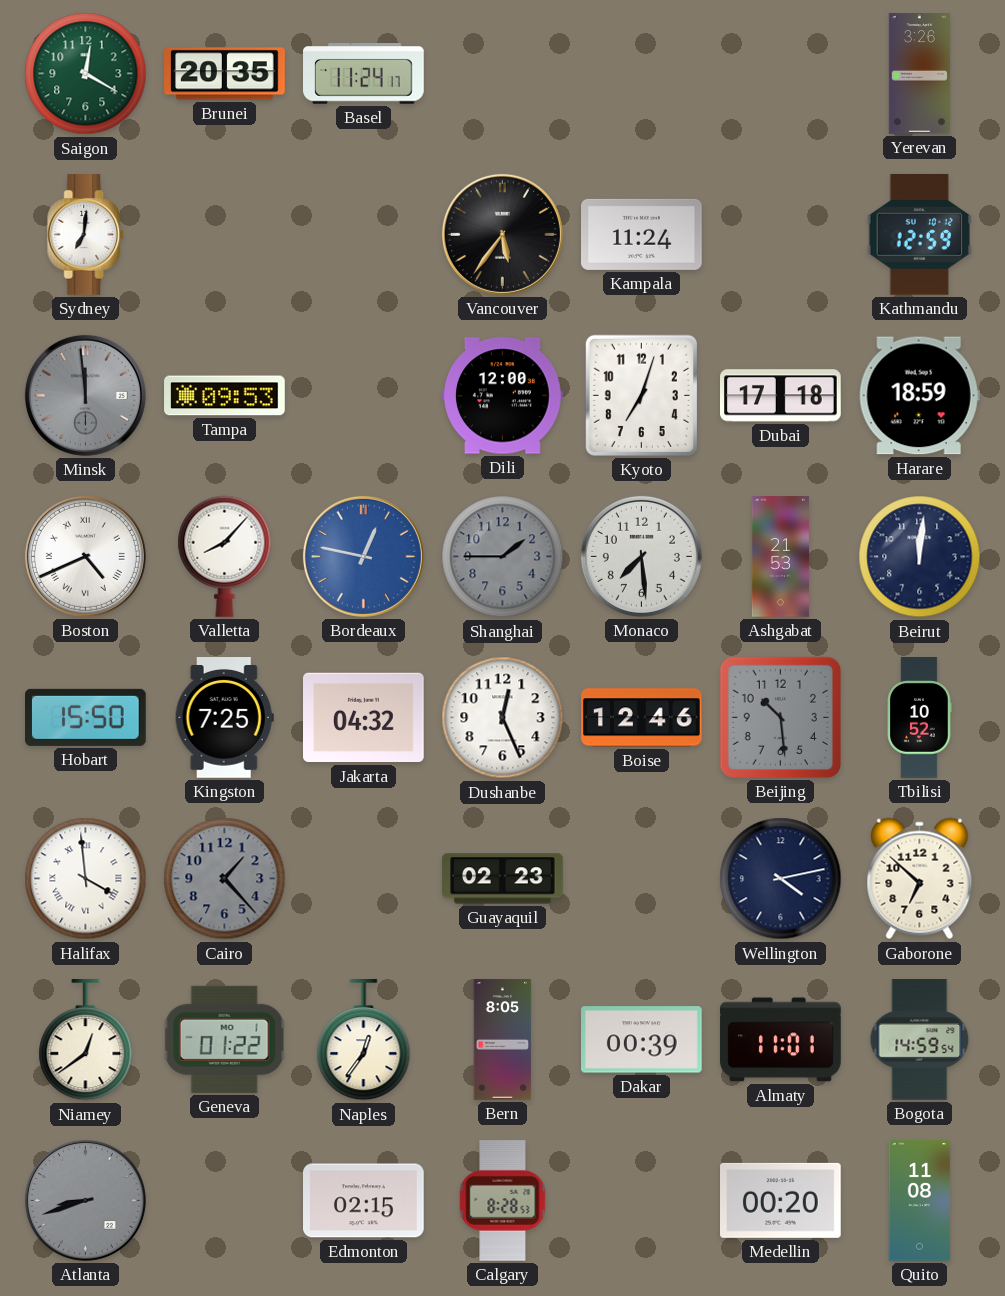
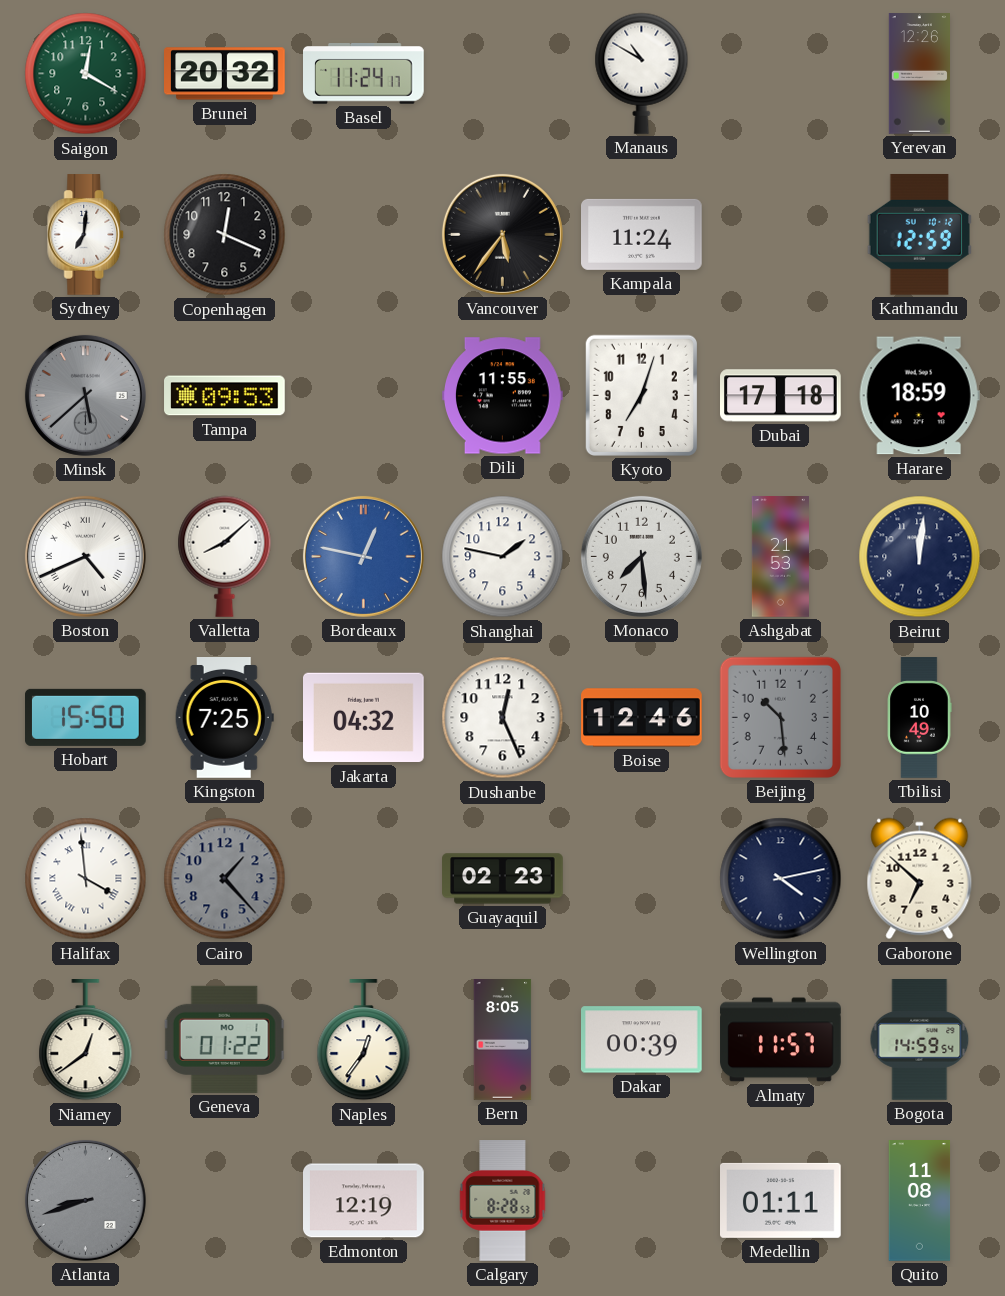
Brunei: 20:35 -> 20:32
Manaus: none -> 10:50
Yerevan: 3:26 -> 12:26
Copenhagen: none -> 12:19
Minsk: 11:59 -> 5:38
Dili: 12:00 -> 11:55
Valletta: 8:07 -> 8:08
Shanghai: 1:45 -> 1:47
Shanghai dial: grey -> white
Tbilisi: 10:52 -> 10:49
Almaty: 11:01 -> 11:57
Edmonton: 02:15 -> 12:19
Medellin: 00:20 -> 01:11
